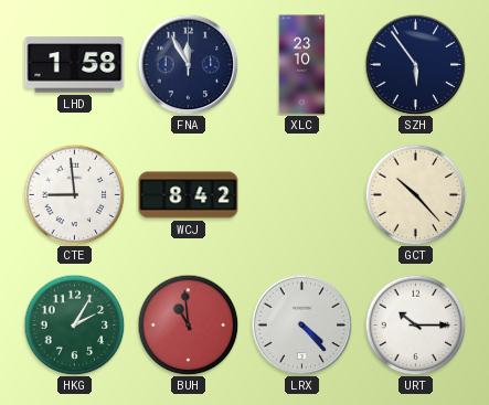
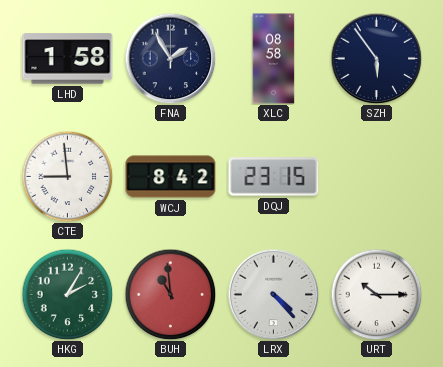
FNA: 11:55 -> 1:55
XLC: 23:10 -> 08:58
DQJ: none -> 23:15
GCT: 10:23 -> none
